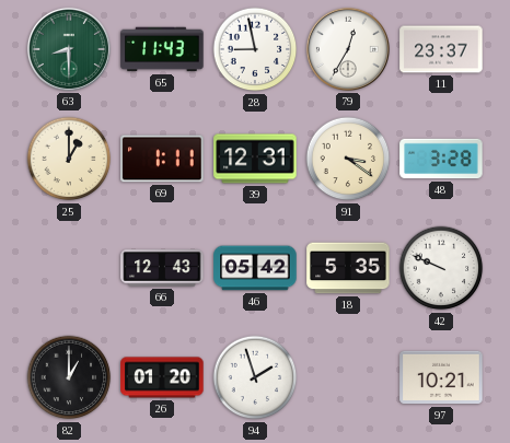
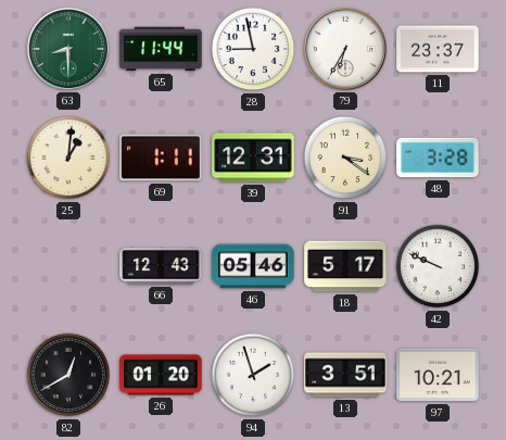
65: 11:43 -> 11:44
79: 12:35 -> 6:35
25: 1:00 -> 1:01
46: 05:42 -> 05:46
18: 5:35 -> 5:17
82: 1:00 -> 12:40
13: none -> 3:51
